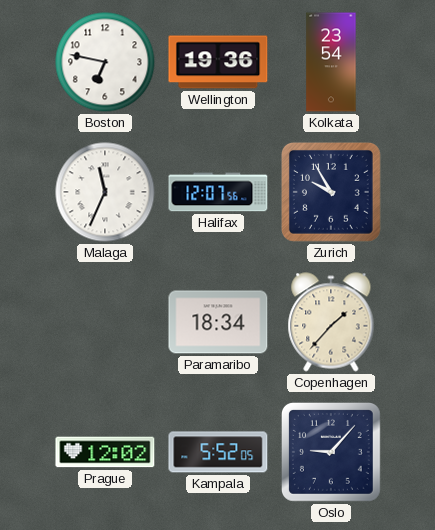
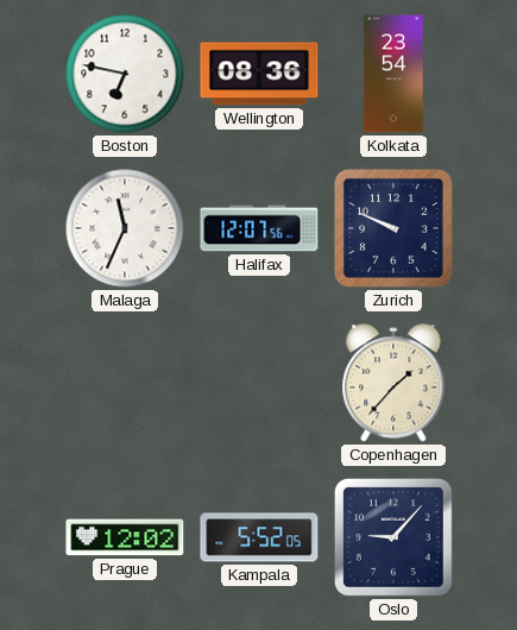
Wellington: 19:36 -> 08:36
Zurich: 9:55 -> 9:49
Paramaribo: 18:34 -> none
